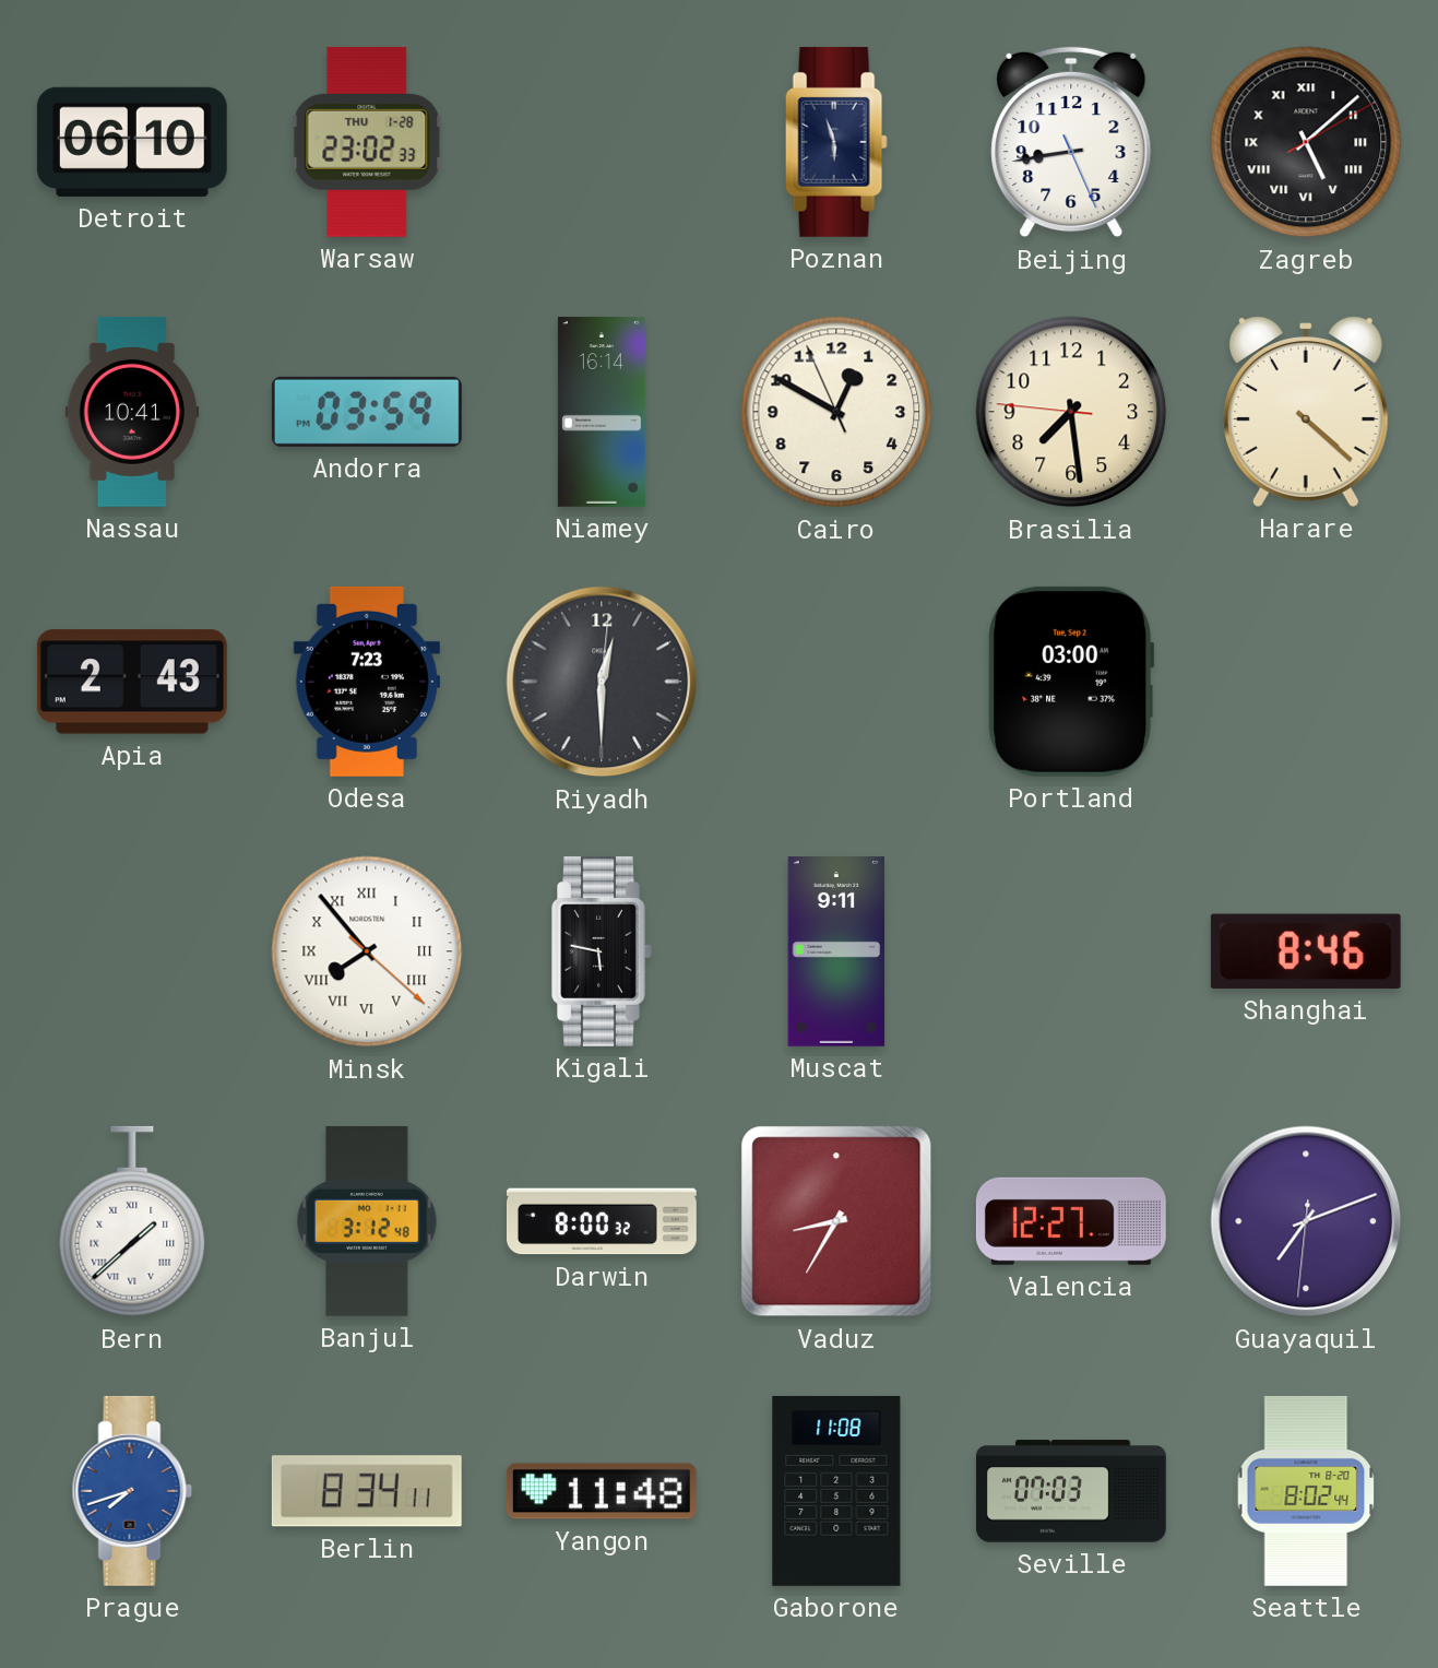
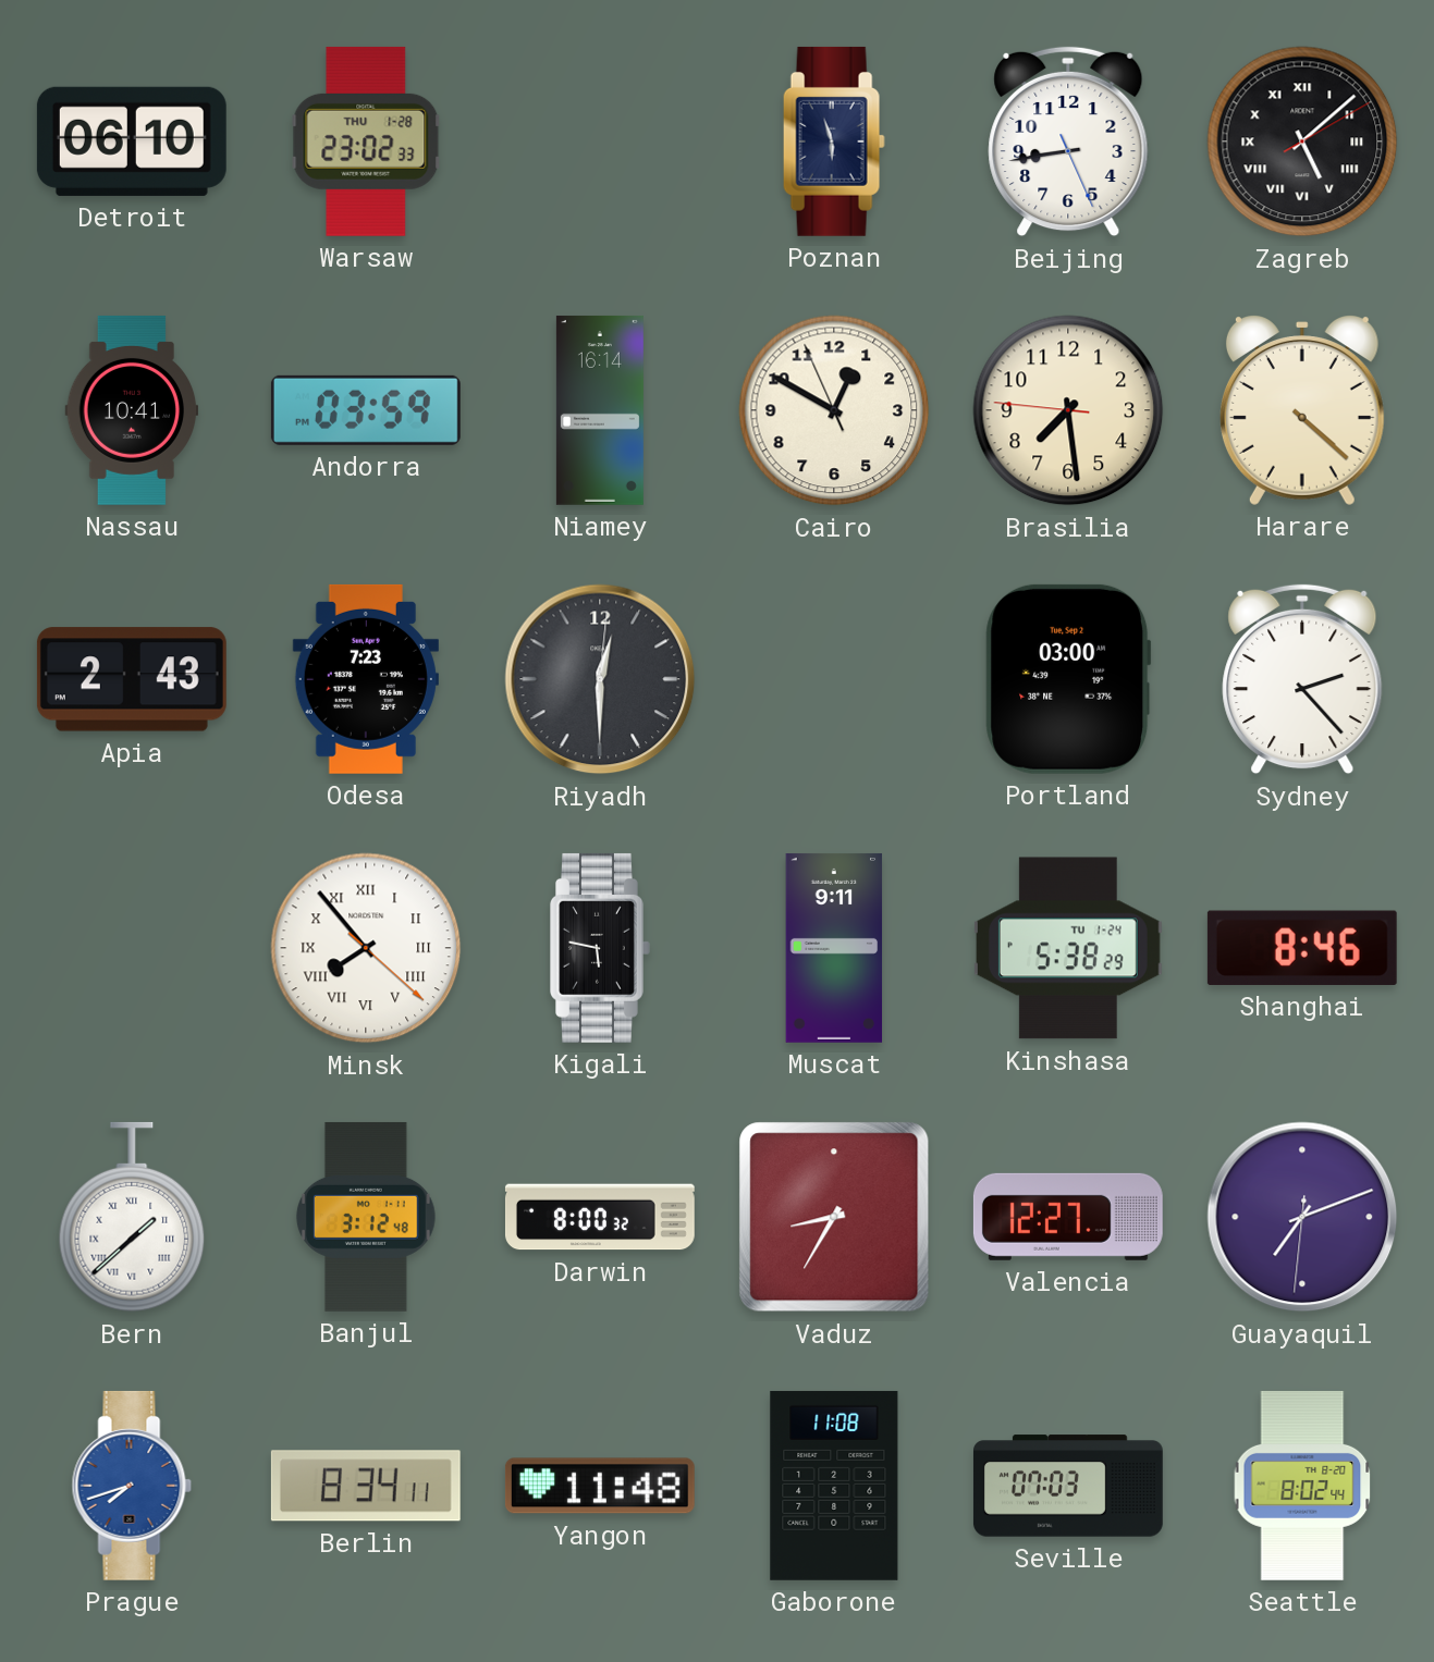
Sydney: none -> 2:23
Kinshasa: none -> 5:38
